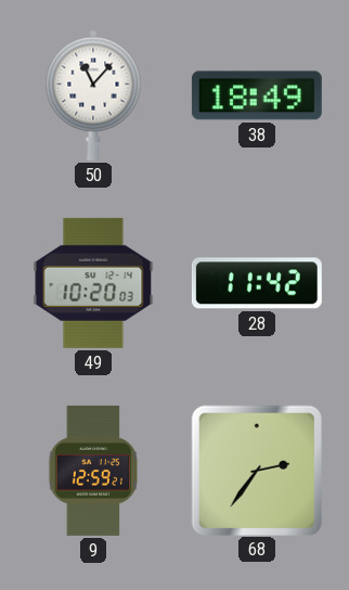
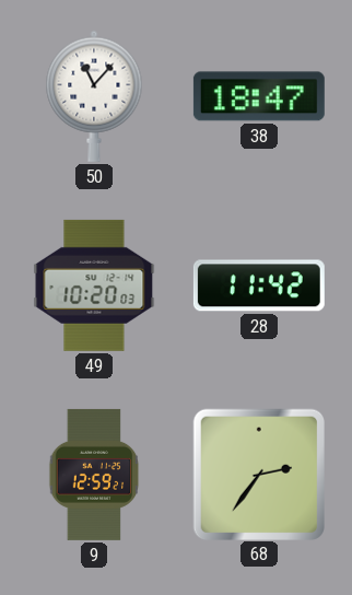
38: 18:49 -> 18:47
